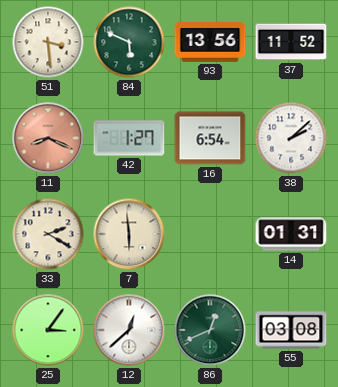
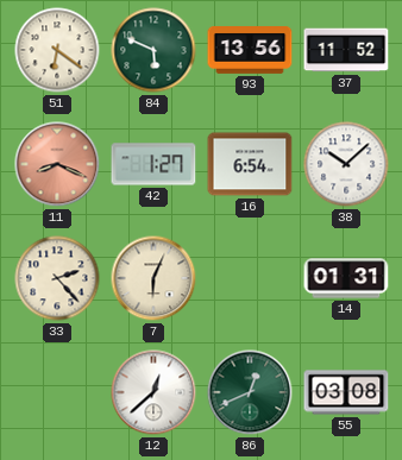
51: 3:29 -> 6:21
38: 2:08 -> 10:08
33: 2:20 -> 2:23
7: 5:59 -> 6:04
25: 3:06 -> none
